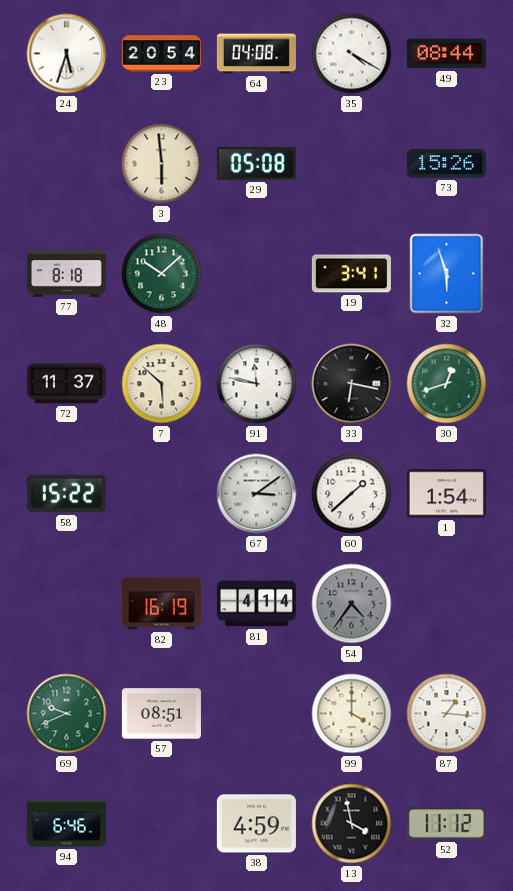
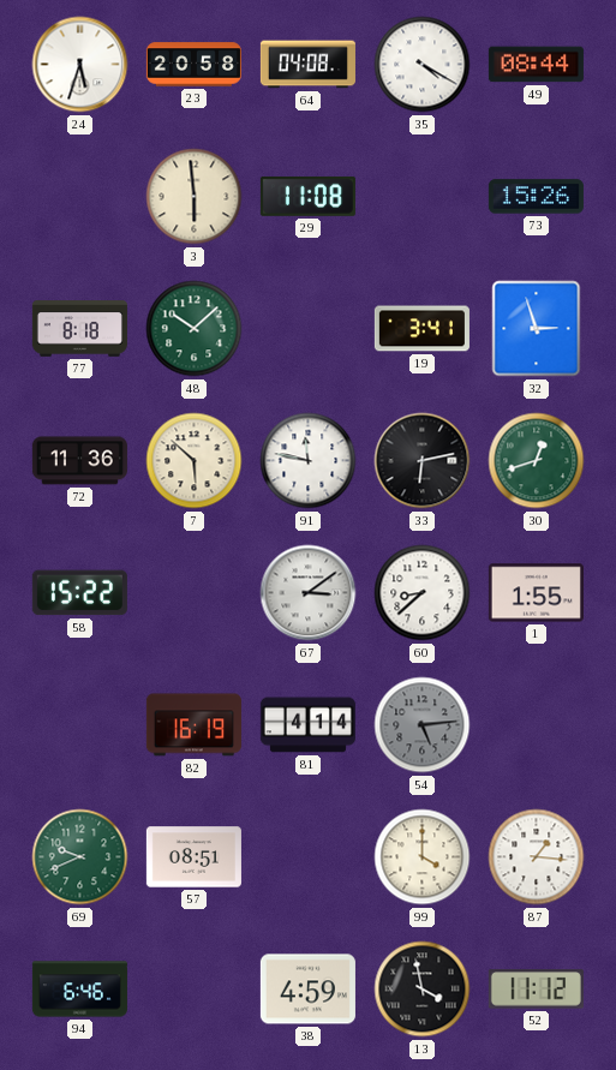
23: 20:54 -> 20:58
29: 05:08 -> 11:08
32: 5:57 -> 2:57
72: 11:37 -> 11:36
33: 6:17 -> 6:13
60: 1:38 -> 8:38
1: 1:54 -> 1:55
54: 4:36 -> 5:14
